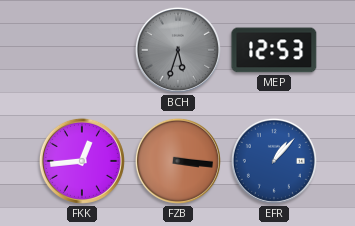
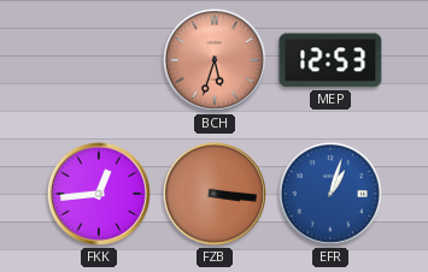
BCH dial: grey -> salmon
EFR: 1:07 -> 1:03
